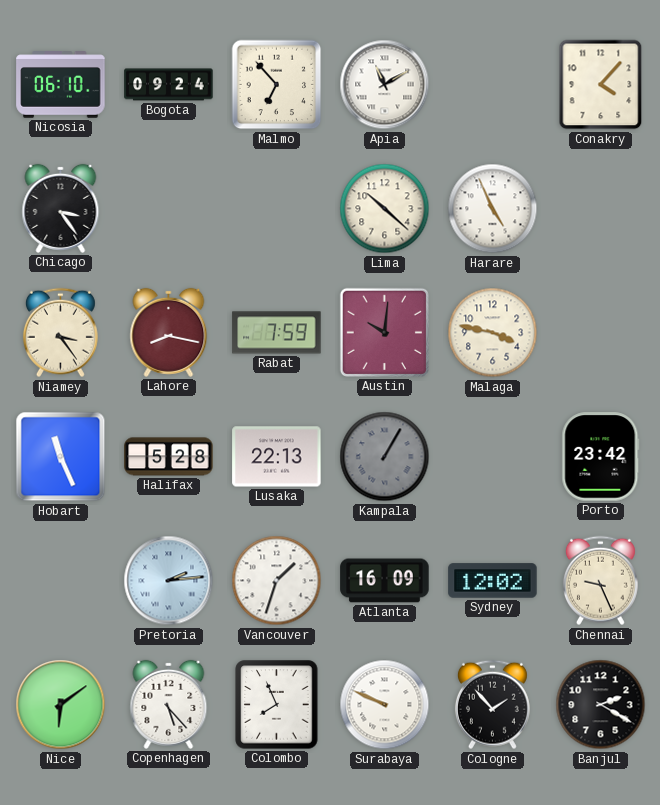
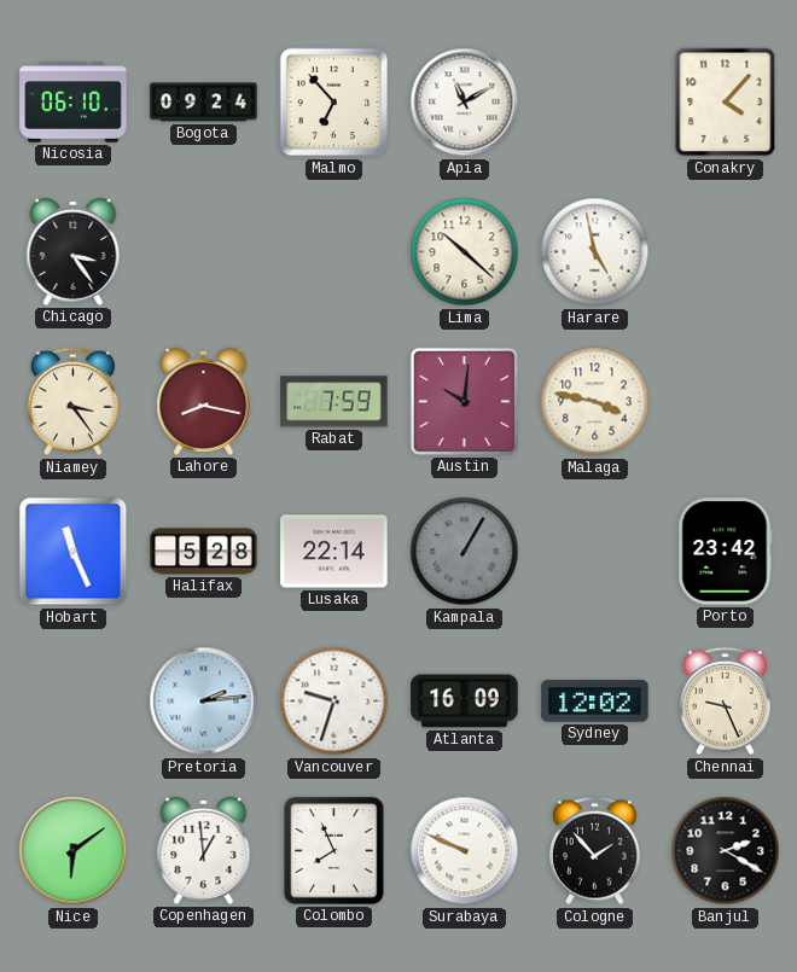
Harare: 4:56 -> 4:58
Lusaka: 22:13 -> 22:14
Vancouver: 1:33 -> 9:33
Copenhagen: 5:23 -> 12:59
